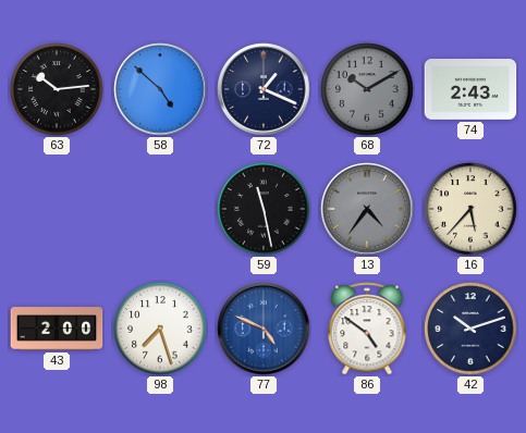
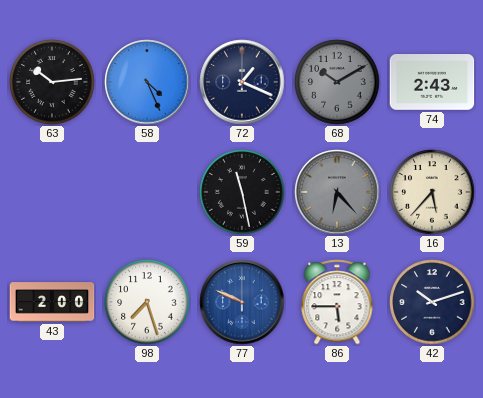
58: 4:52 -> 4:26
13: 4:36 -> 6:23
77: 4:49 -> 9:49
86: 4:51 -> 5:45
